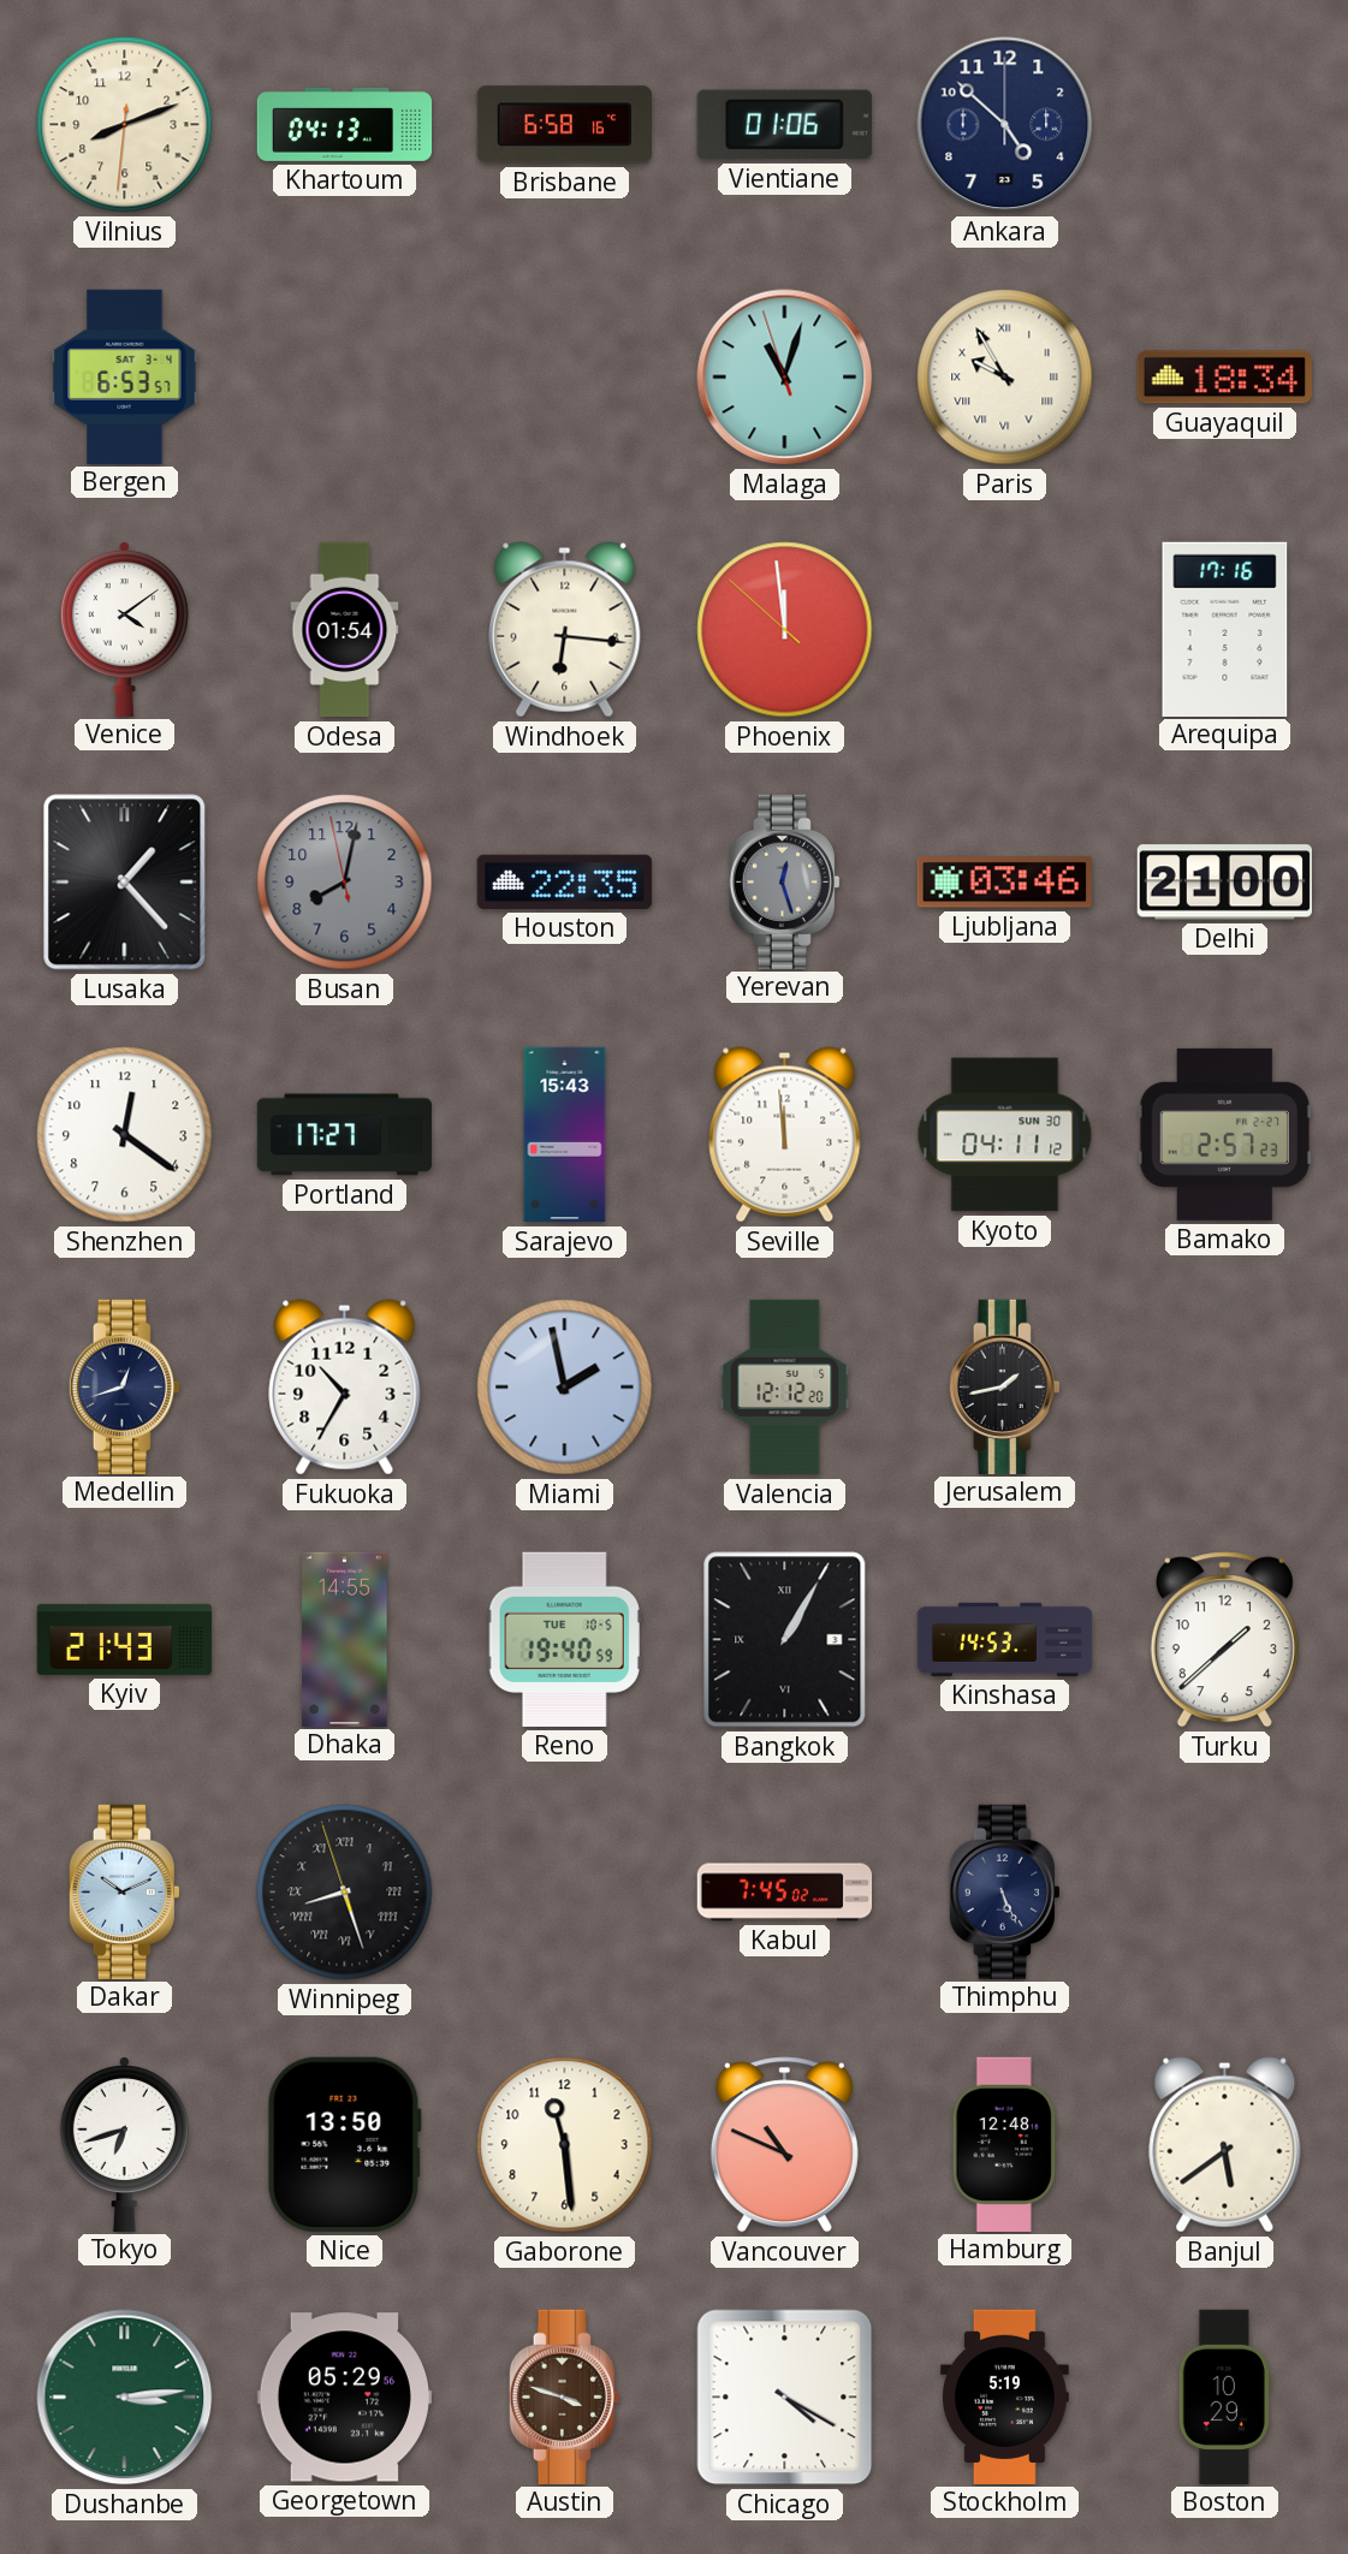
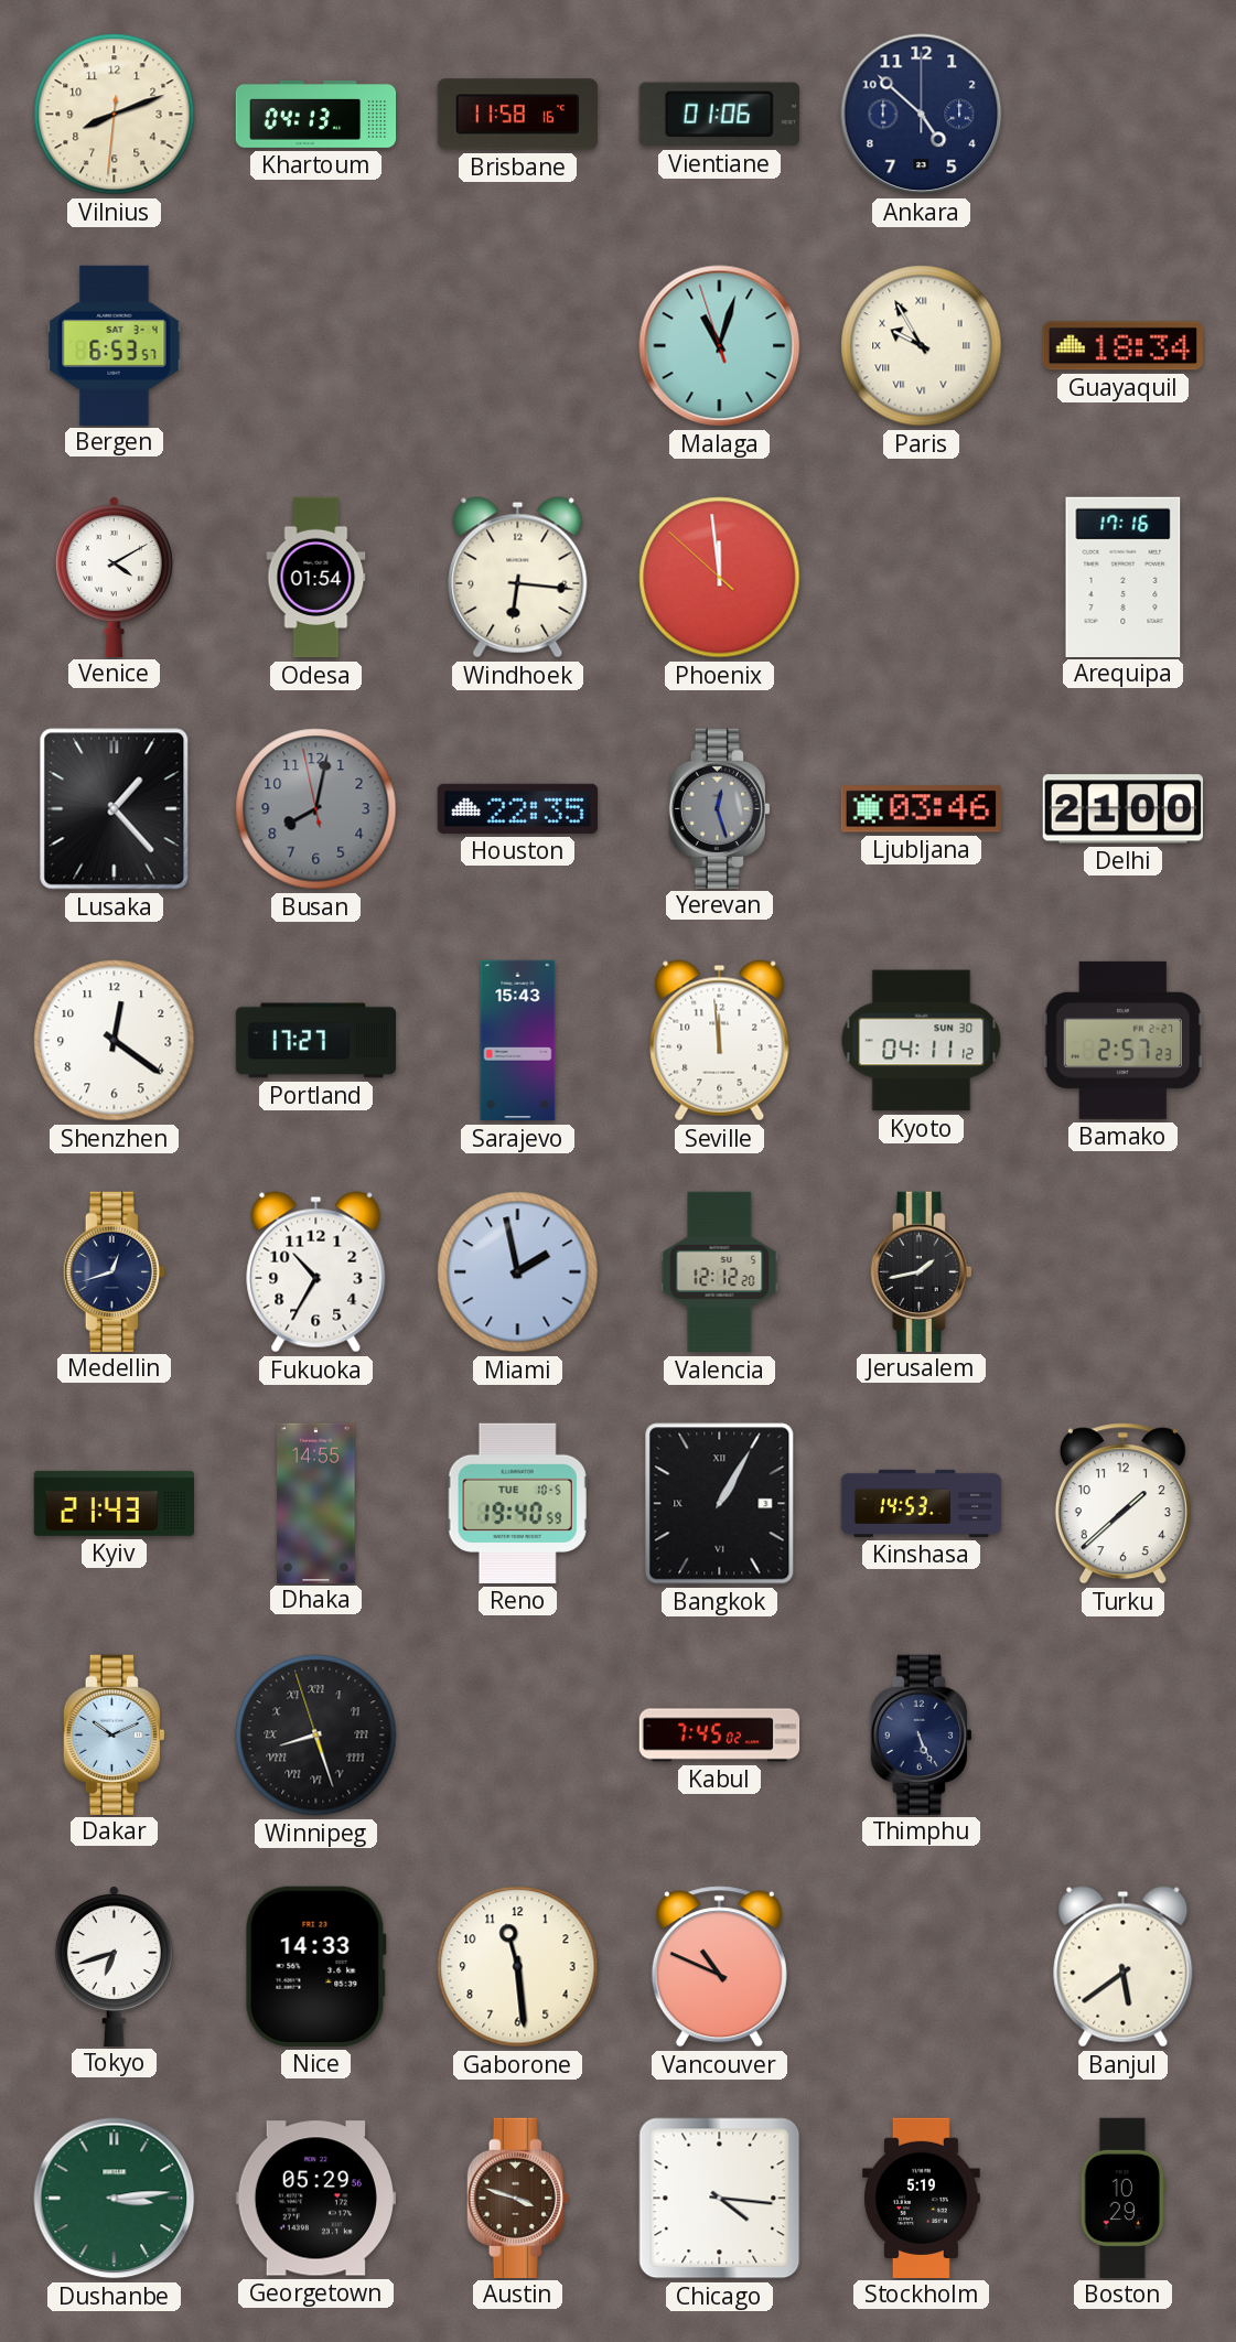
Brisbane: 6:58 -> 11:58
Venice: 4:09 -> 4:10
Nice: 13:50 -> 14:33
Hamburg: 12:48 -> none
Chicago: 4:20 -> 4:16
